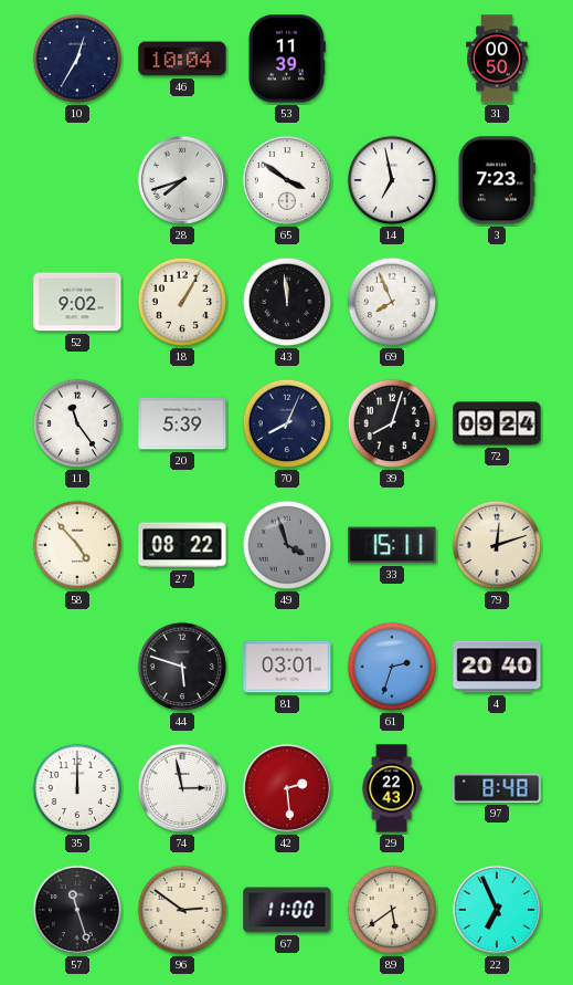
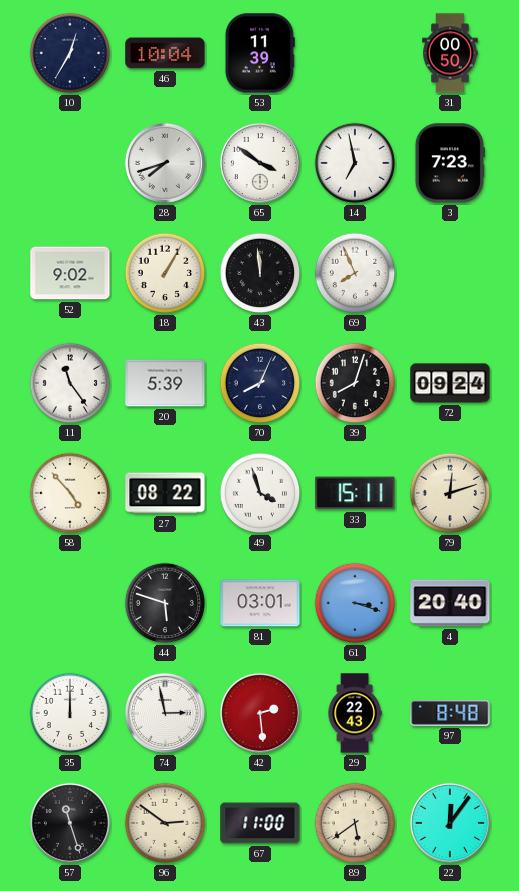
49 dial: grey -> white
61: 2:33 -> 3:18
22: 6:56 -> 12:06
